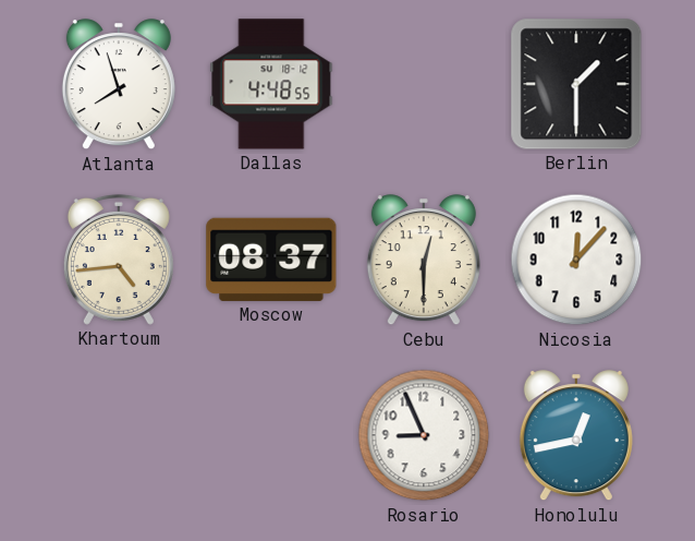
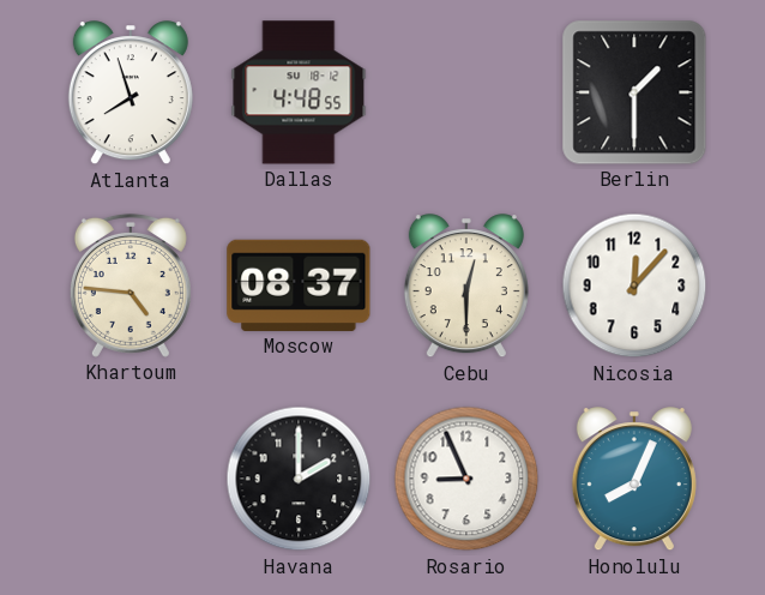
Khartoum: 4:44 -> 4:46
Havana: none -> 2:00
Honolulu: 12:43 -> 8:04
